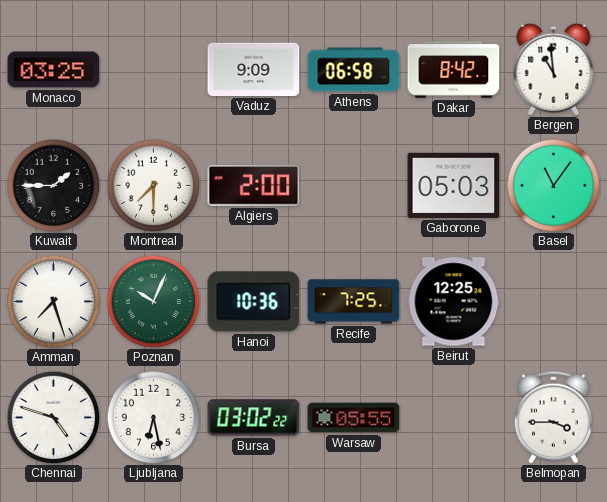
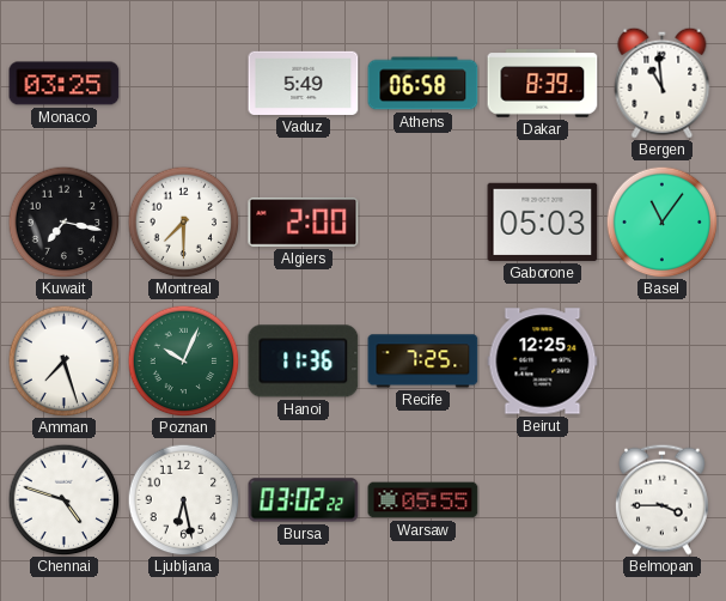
Vaduz: 9:09 -> 5:49
Dakar: 8:42 -> 8:39
Kuwait: 1:45 -> 7:17
Hanoi: 10:36 -> 11:36
